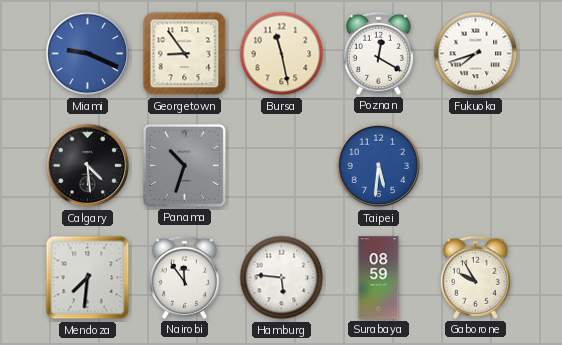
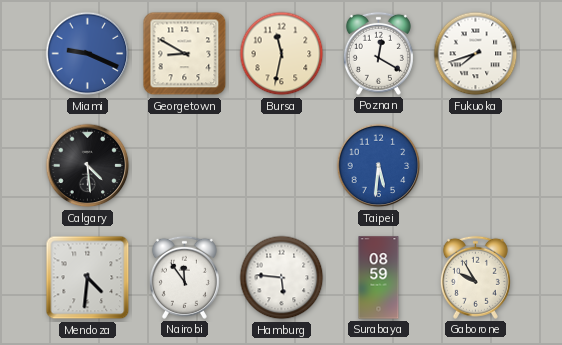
Georgetown: 8:54 -> 8:50
Bursa: 11:28 -> 11:32
Panama: 10:33 -> none
Mendoza: 7:31 -> 4:31
